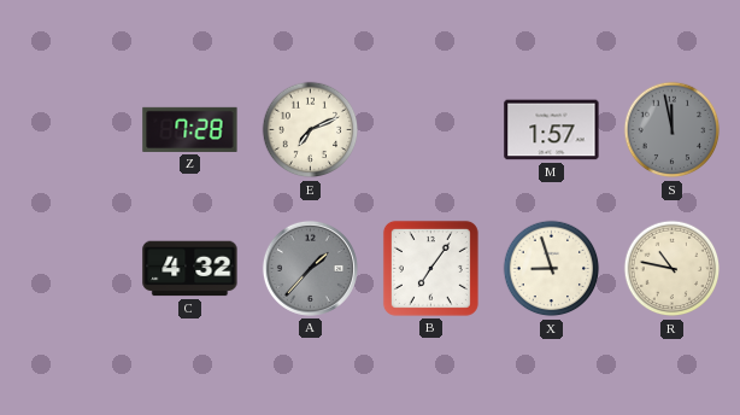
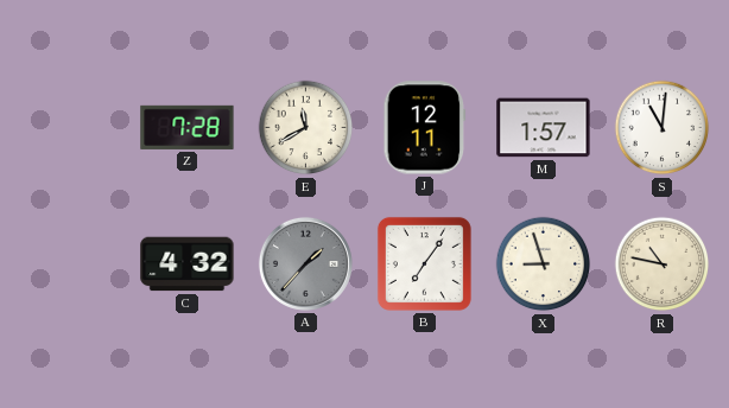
E: 7:11 -> 11:40
J: none -> 12:11
S: 11:58 -> 11:01
S dial: grey -> white
